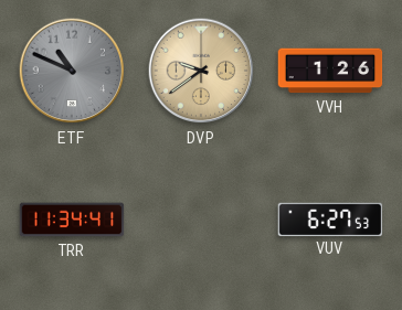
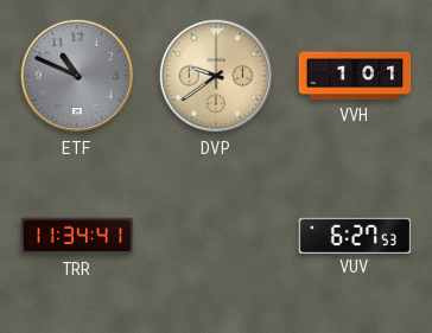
VVH: 1:26 -> 1:01
